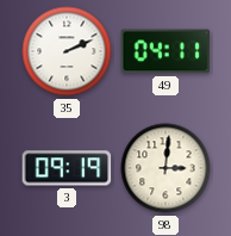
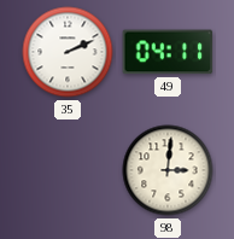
3: 09:19 -> none
